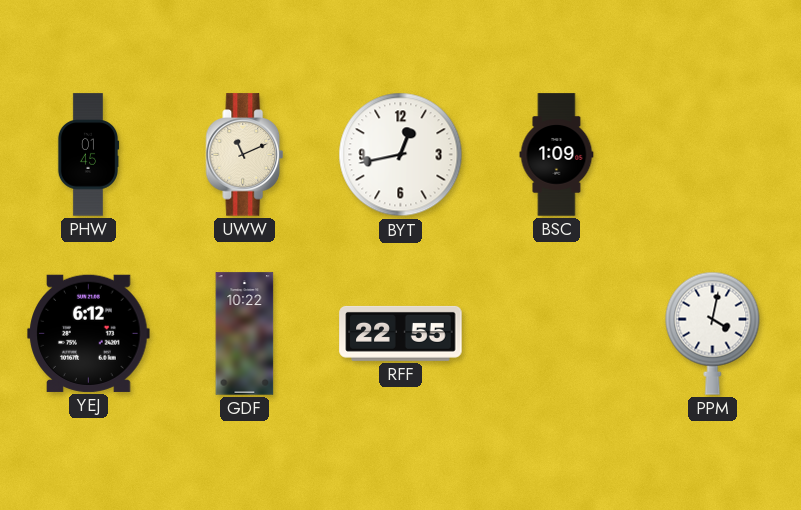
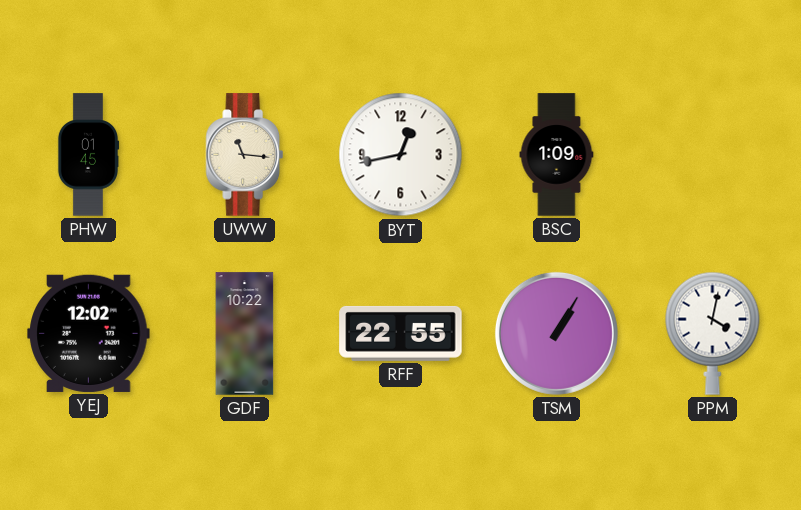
UWW: 11:11 -> 11:16
YEJ: 6:12 -> 12:02
TSM: none -> 1:05
